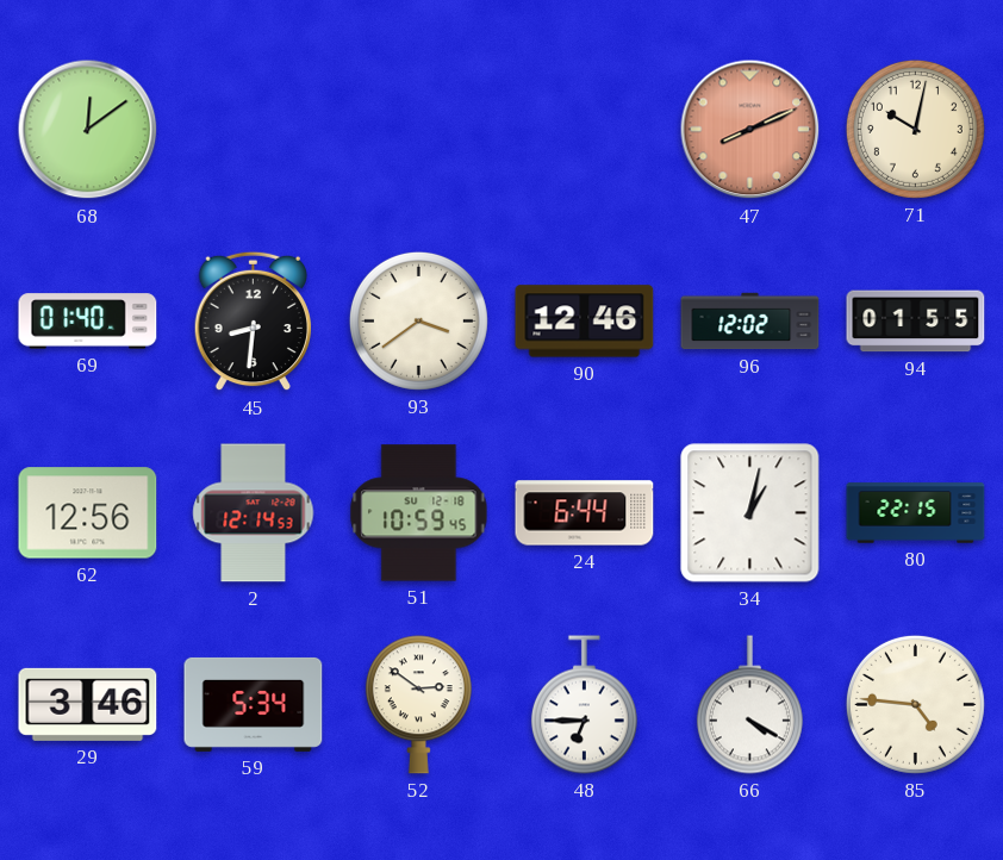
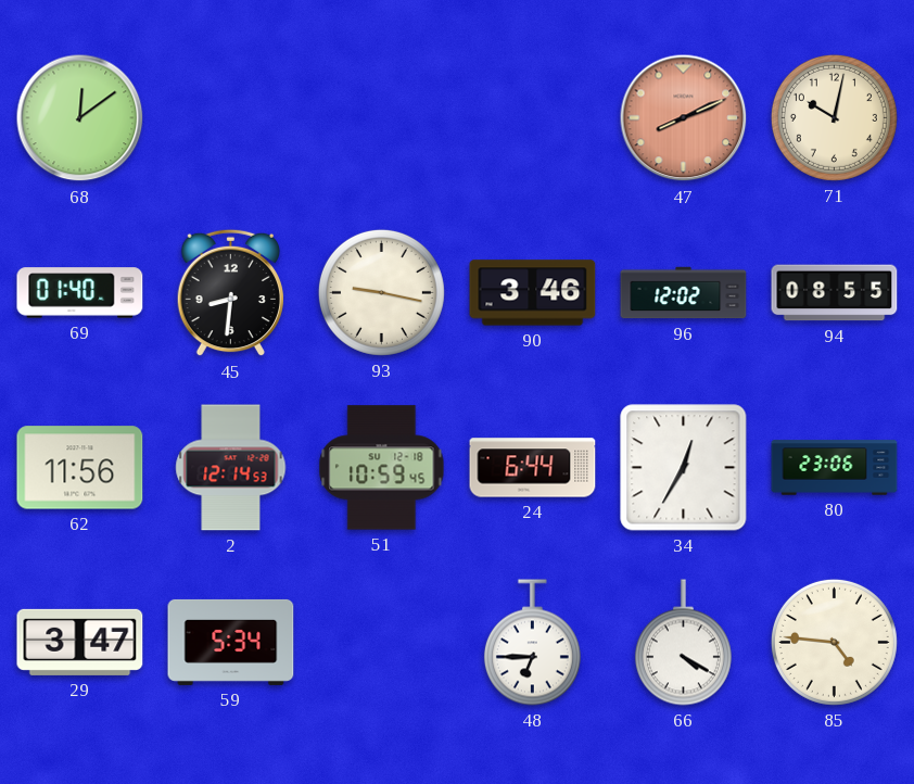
93: 3:39 -> 9:17
90: 12:46 -> 3:46
94: 01:55 -> 08:55
62: 12:56 -> 11:56
34: 1:02 -> 12:35
80: 22:15 -> 23:06
29: 3:46 -> 3:47
52: 2:51 -> none
